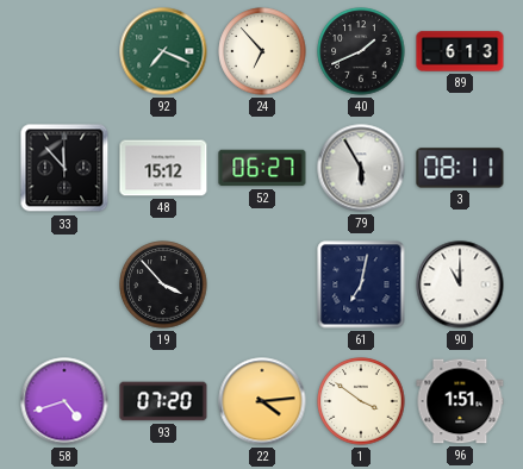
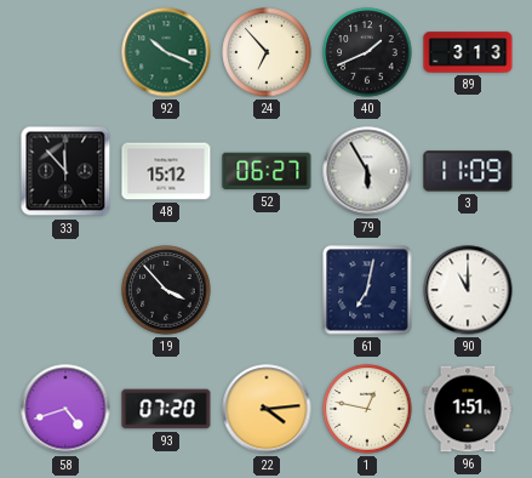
92: 7:19 -> 10:19
89: 6:13 -> 3:13
3: 08:11 -> 11:09
1: 3:51 -> 12:47
